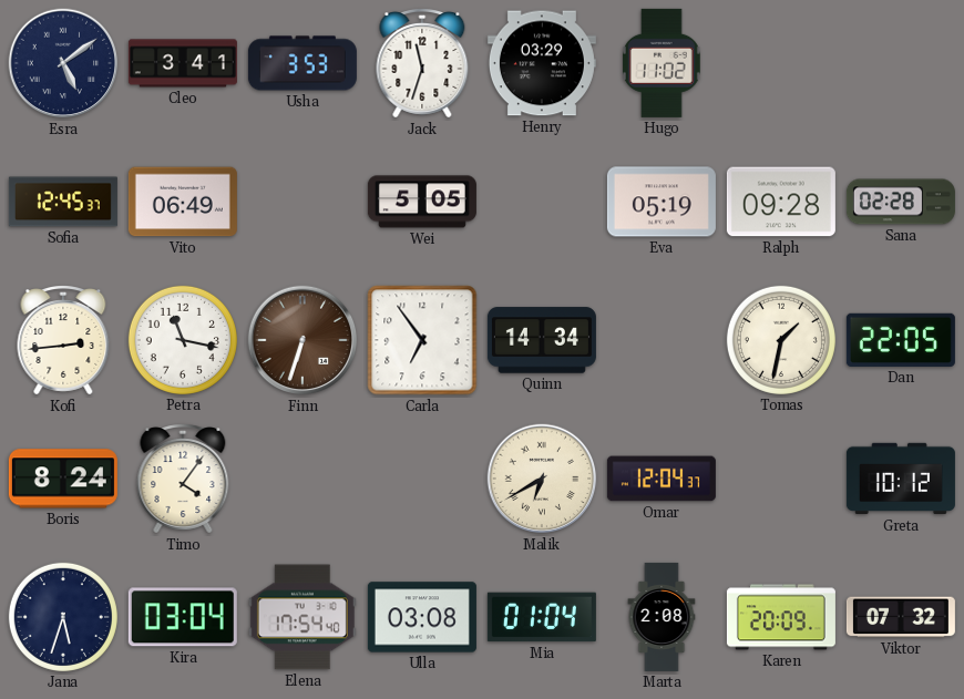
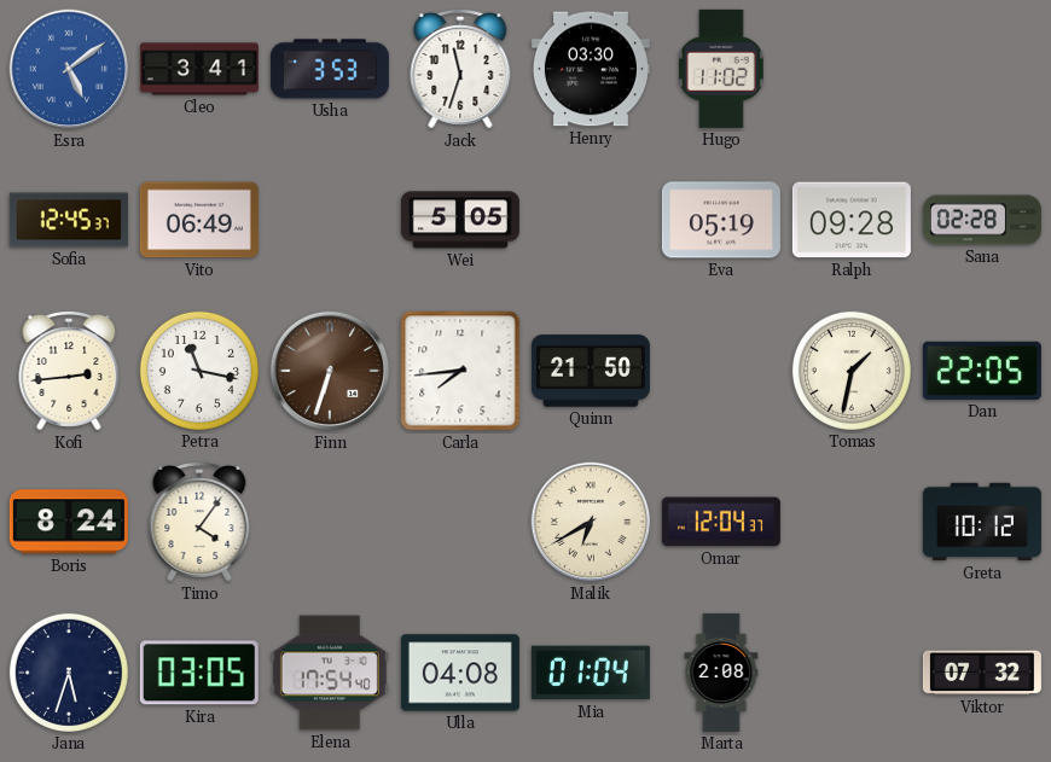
Esra dial: navy -> blue
Henry: 03:29 -> 03:30
Carla: 6:54 -> 7:44
Quinn: 14:34 -> 21:50
Kira: 03:04 -> 03:05
Ulla: 03:08 -> 04:08
Karen: 20:09 -> none
